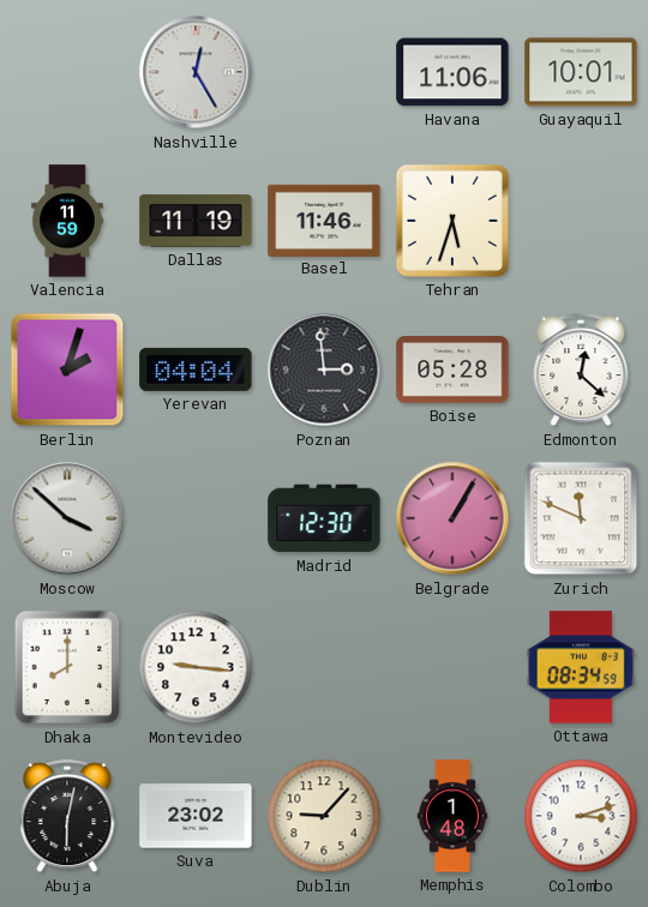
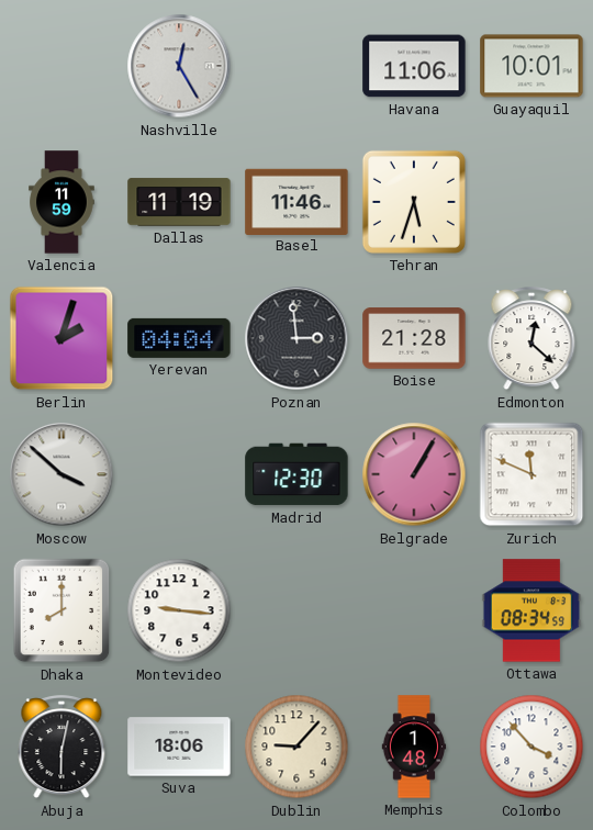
Boise: 05:28 -> 21:28
Suva: 23:02 -> 18:06
Colombo: 3:12 -> 3:53
